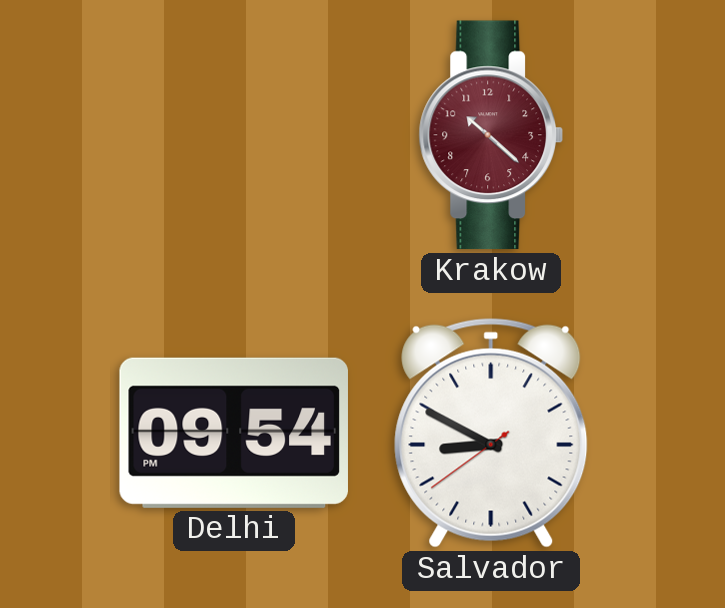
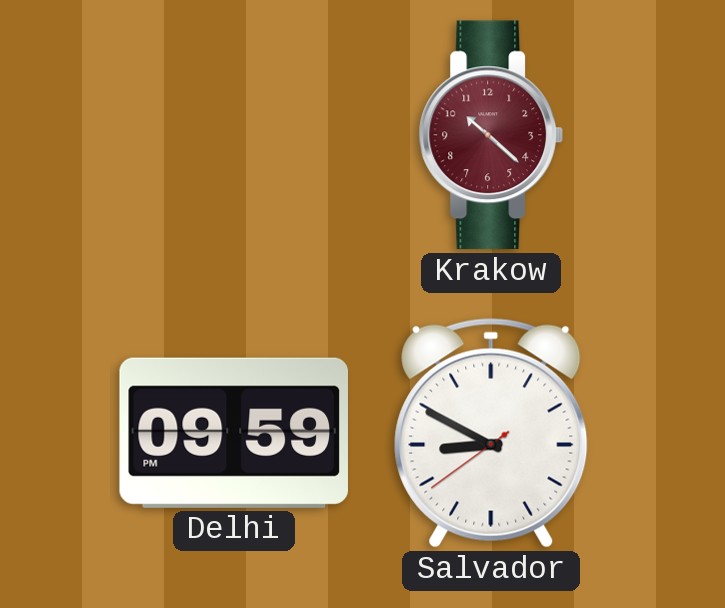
Delhi: 09:54 -> 09:59
